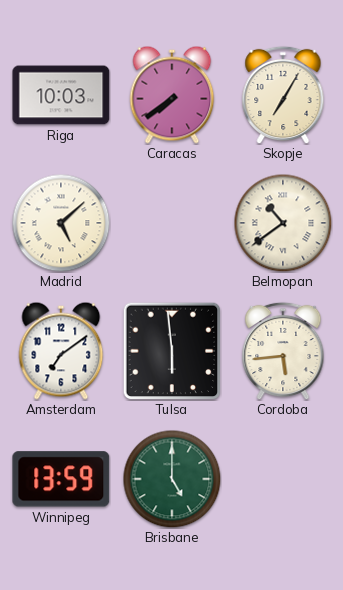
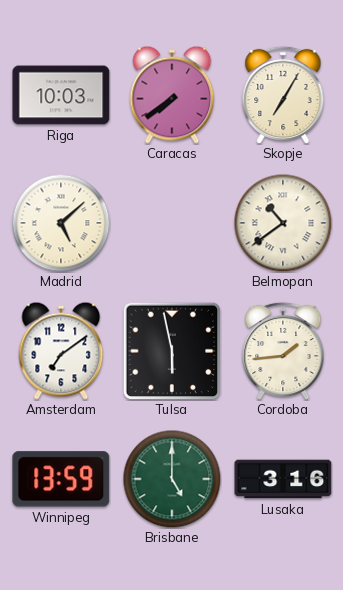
Tulsa: 5:59 -> 5:58
Cordoba: 5:44 -> 1:44
Lusaka: none -> 3:16
